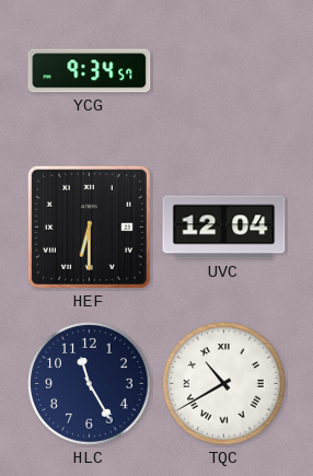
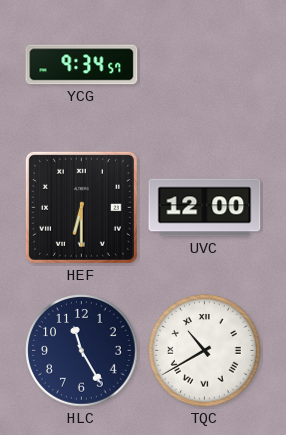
UVC: 12:04 -> 12:00
